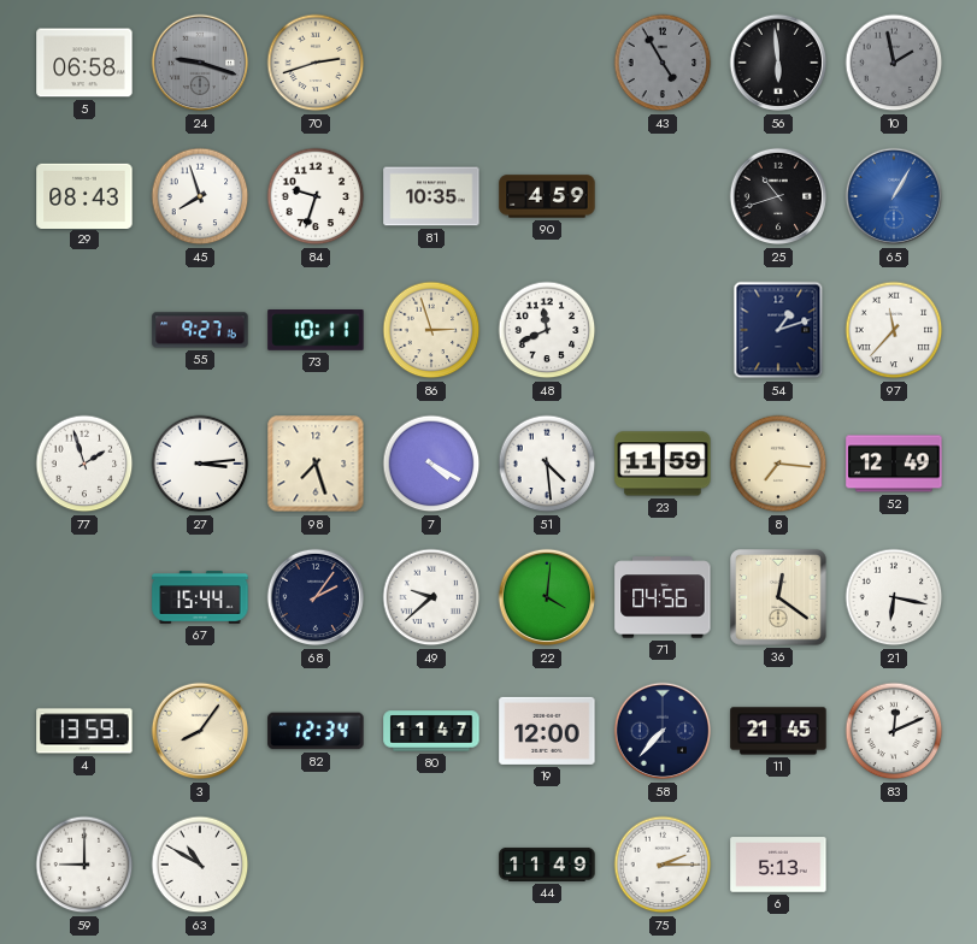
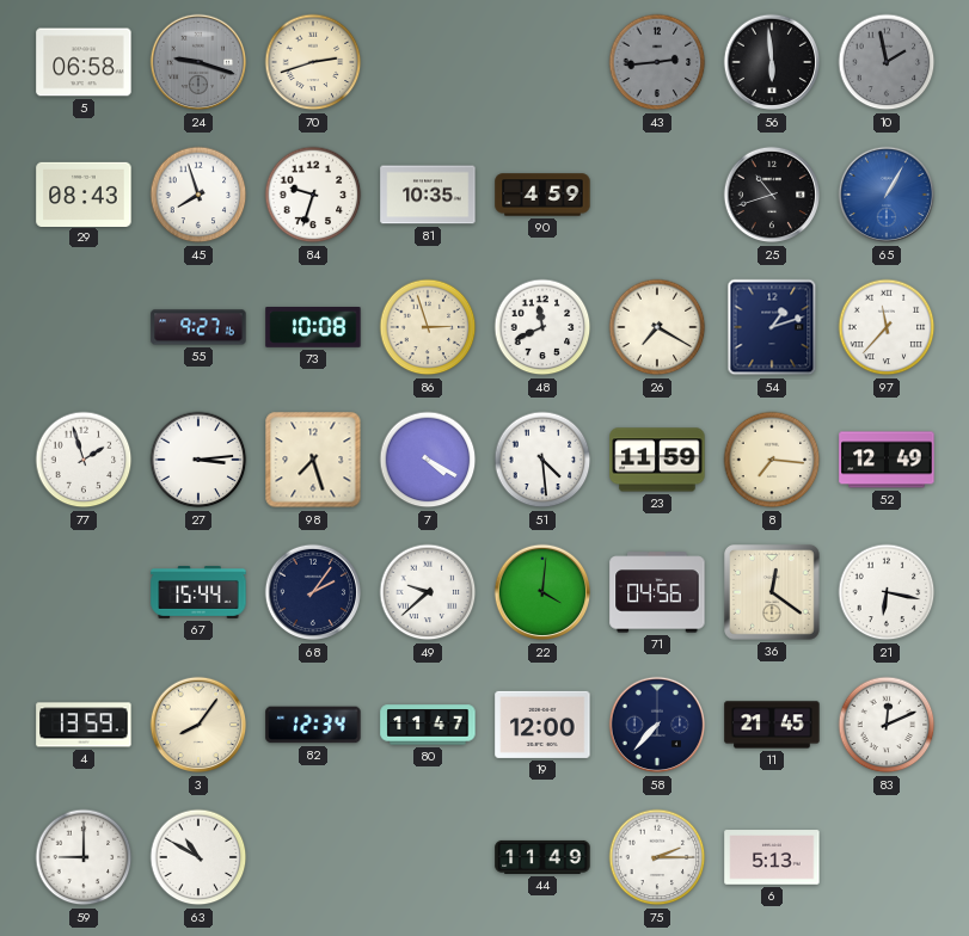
43: 4:55 -> 2:44
73: 10:11 -> 10:08
26: none -> 7:20
